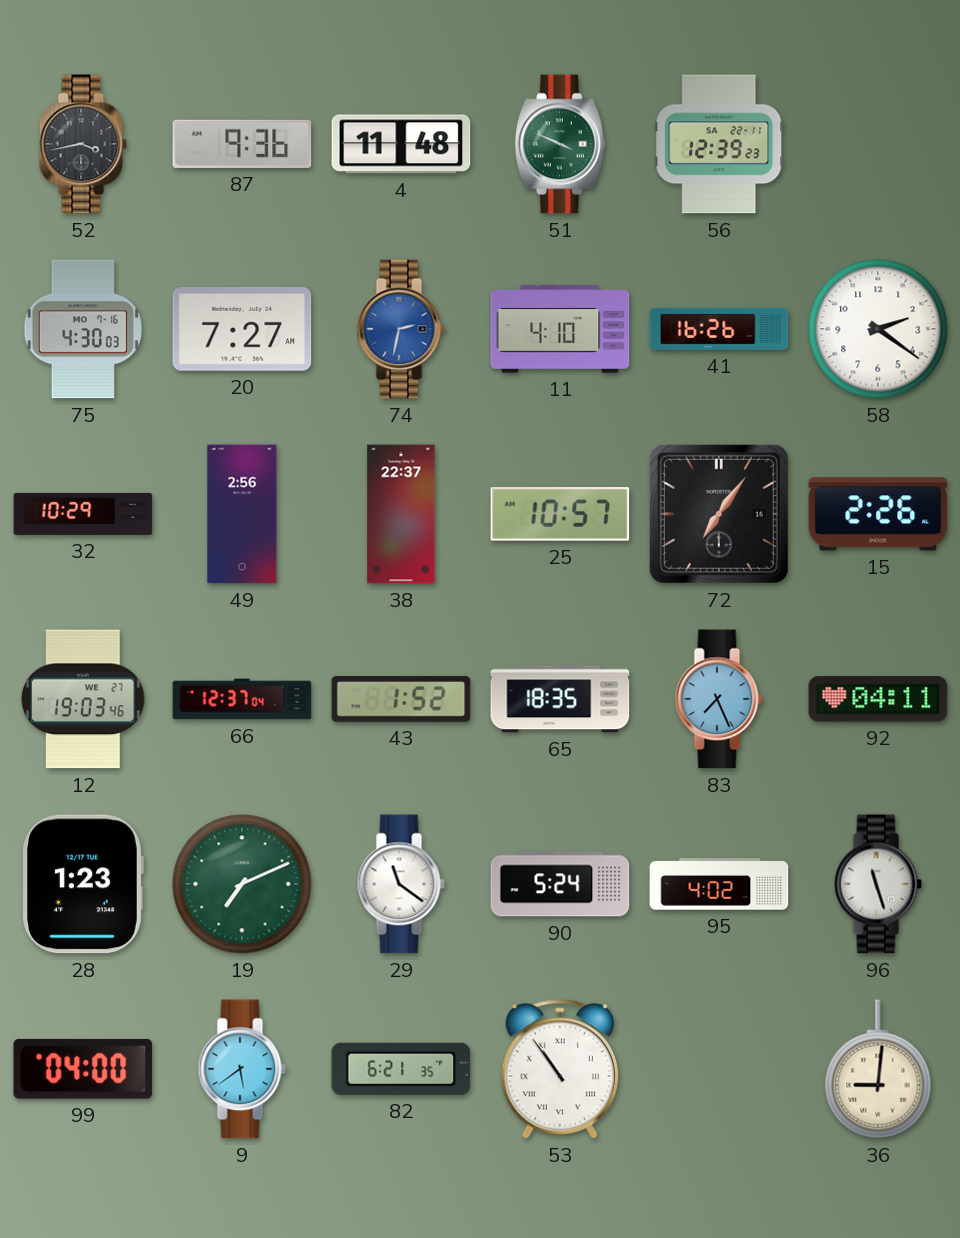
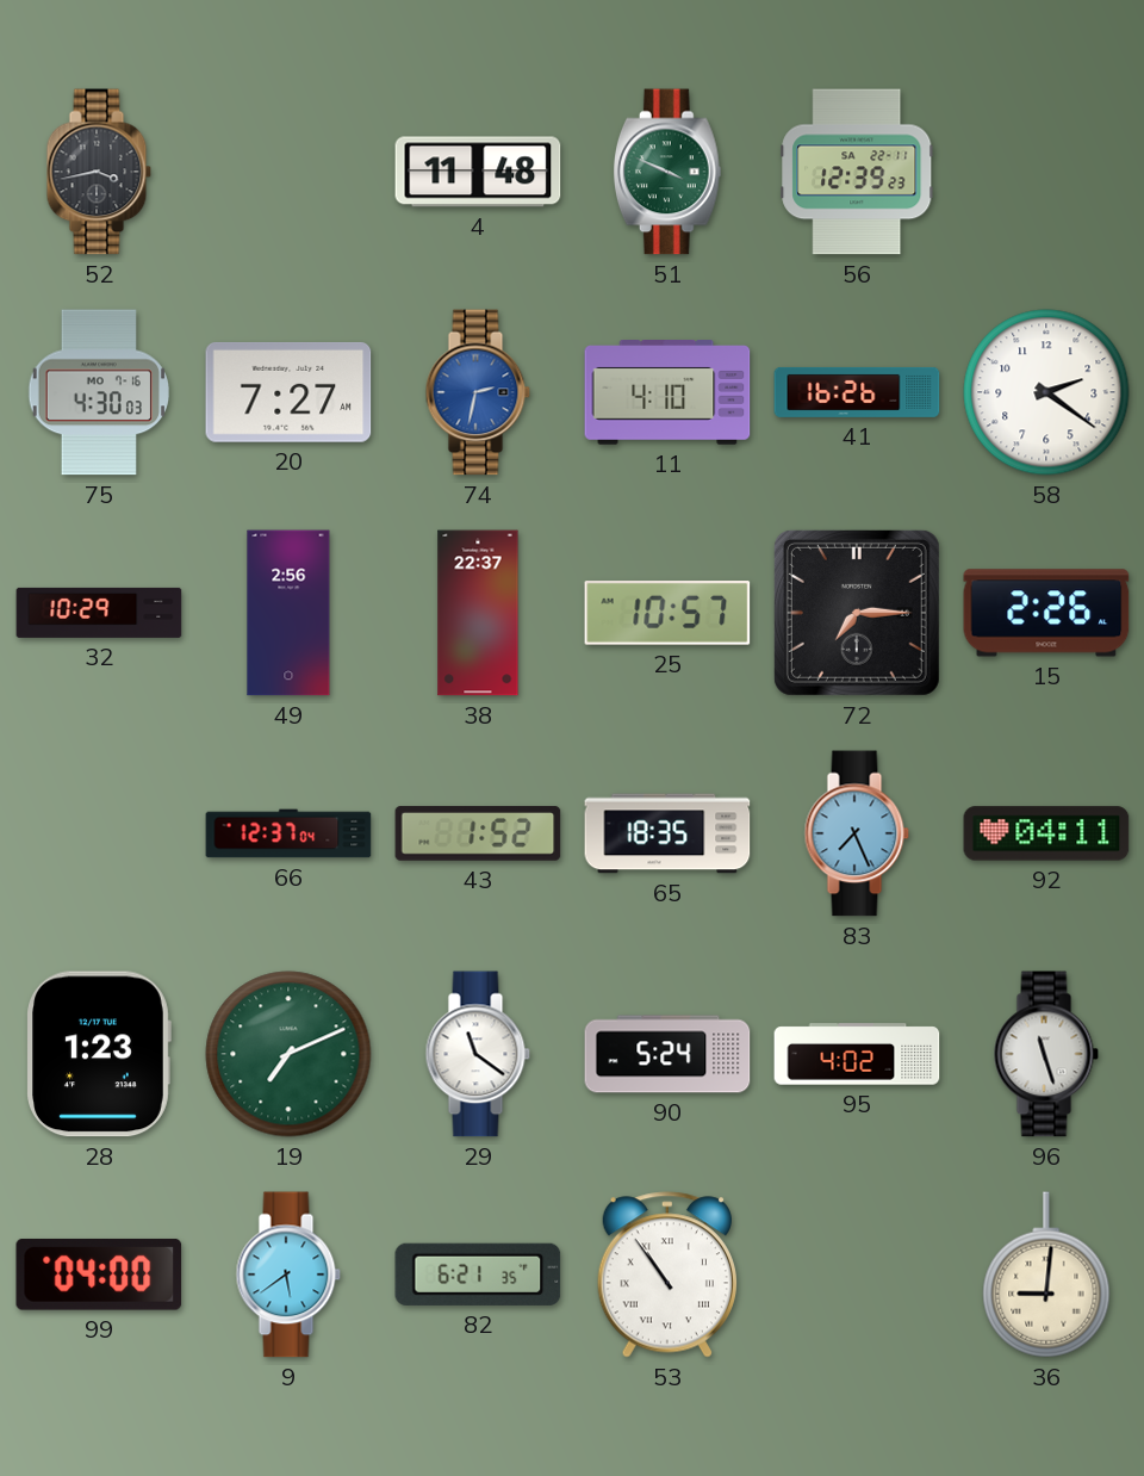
87: 9:36 -> none
72: 7:06 -> 7:15
12: 19:03 -> none
